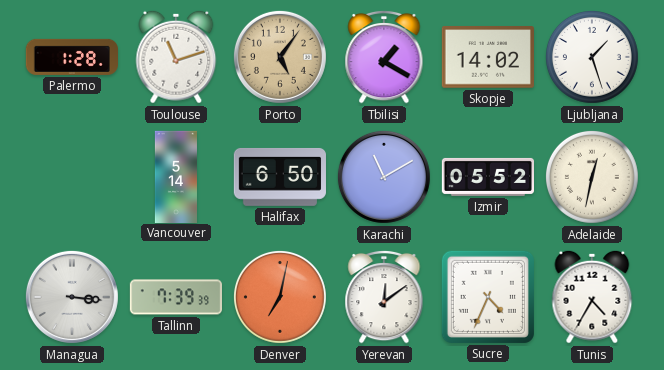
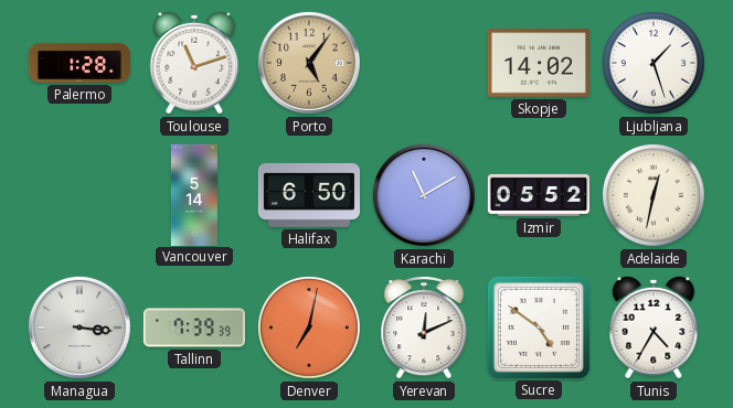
Tbilisi: 1:20 -> none
Yerevan: 12:09 -> 12:11
Sucre: 4:34 -> 4:51
